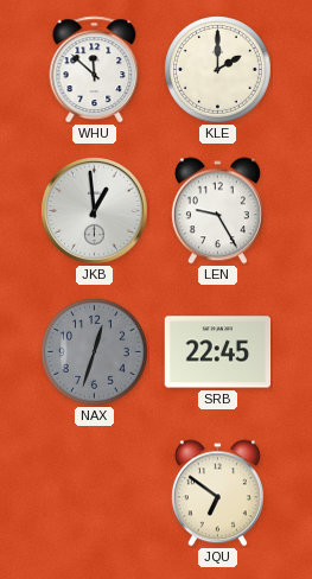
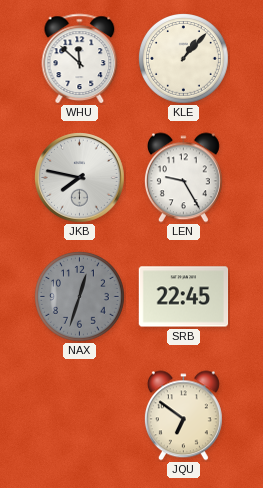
KLE: 2:00 -> 1:07
JKB: 12:59 -> 7:47
